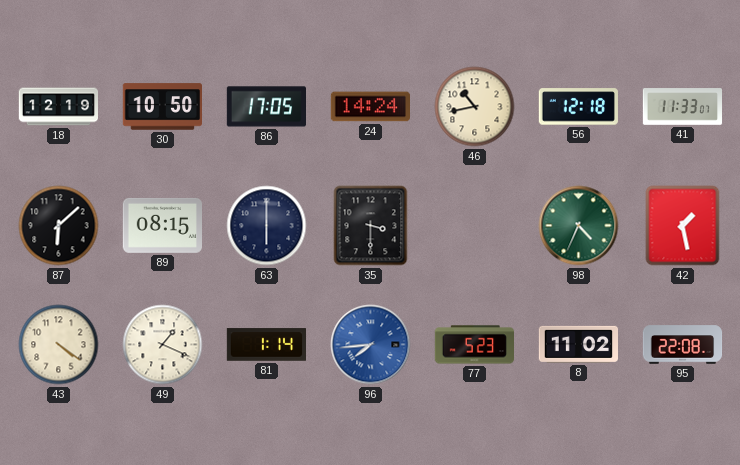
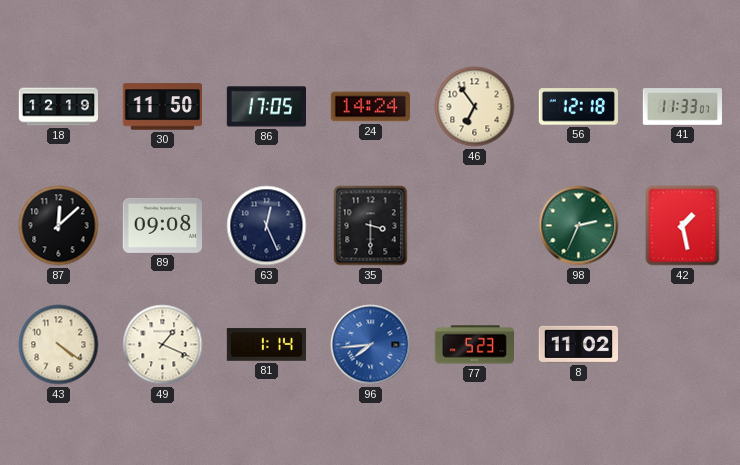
30: 10:50 -> 11:50
46: 10:43 -> 6:54
87: 6:08 -> 12:08
89: 08:15 -> 09:08
63: 6:00 -> 12:26
98: 4:34 -> 2:34
95: 22:08 -> none
